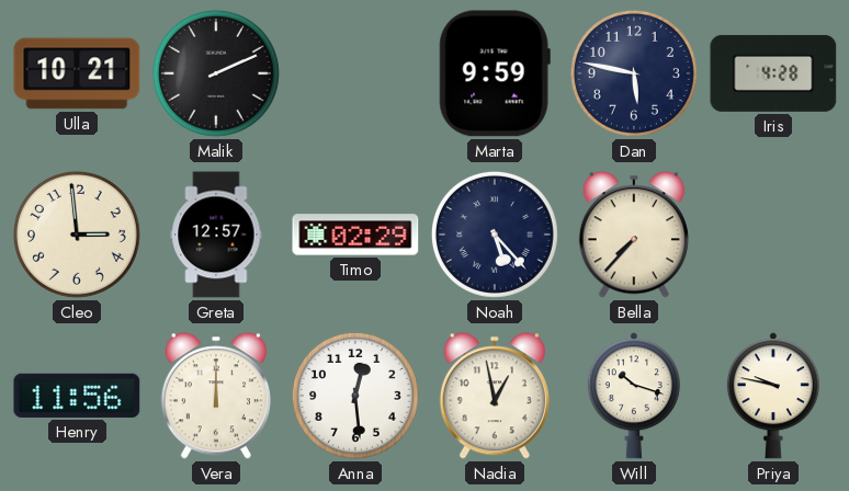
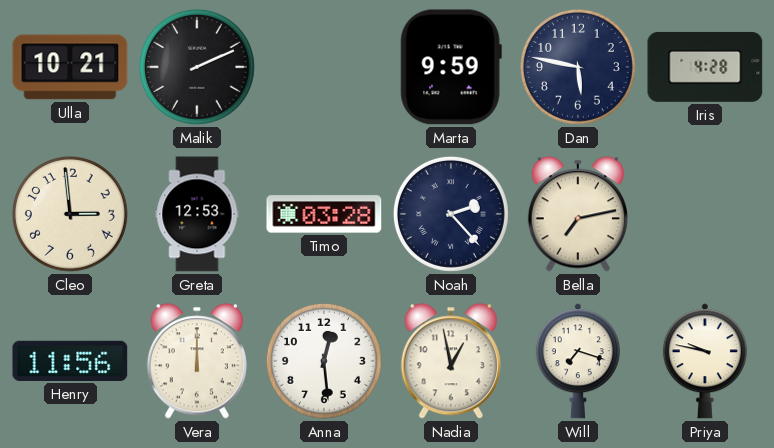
Greta: 12:57 -> 12:53
Timo: 02:29 -> 03:28
Noah: 5:23 -> 2:23
Bella: 7:37 -> 7:13
Will: 10:18 -> 7:18
